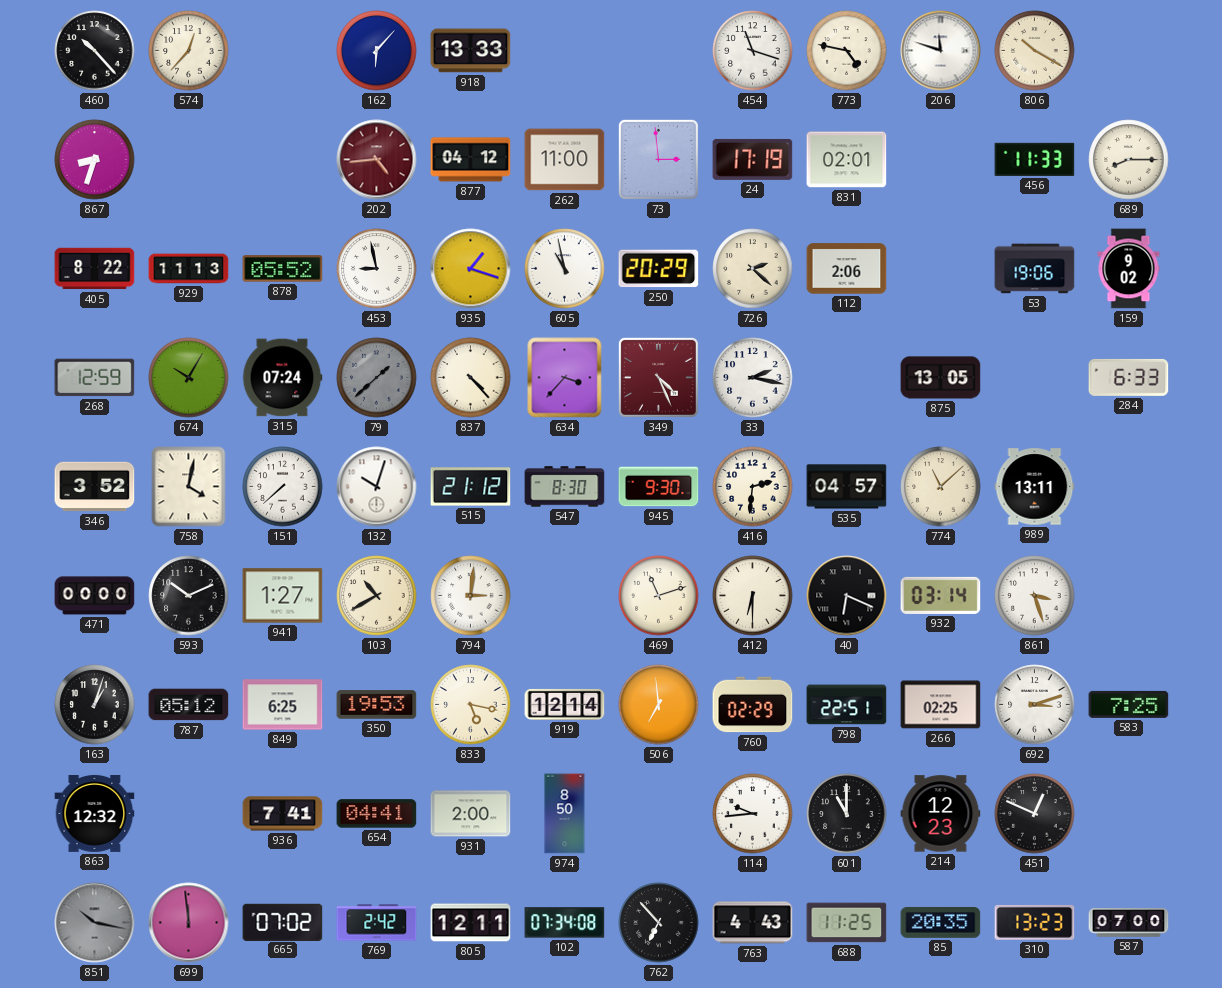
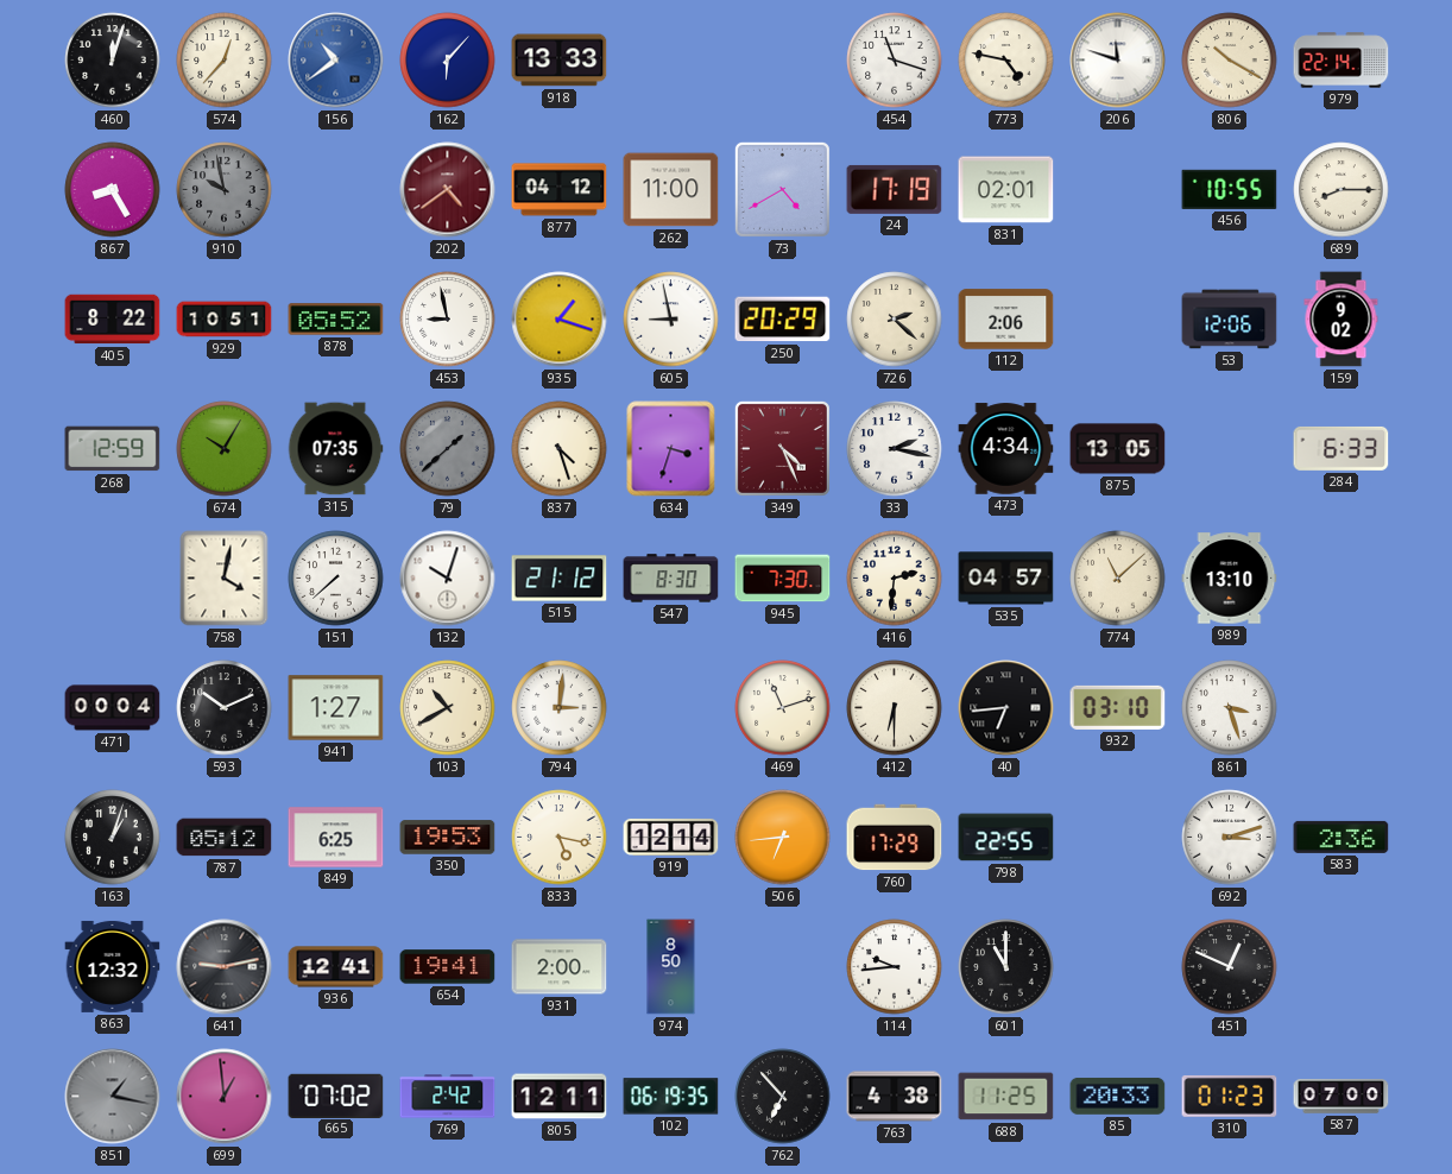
460: 10:23 -> 12:03
156: none -> 10:39
979: none -> 22:14
867: 8:33 -> 8:25
910: none -> 9:58
202: 4:44 -> 4:39
73: 2:59 -> 4:40
456: 11:33 -> 10:55
929: 11:13 -> 10:51
605: 10:58 -> 8:58
53: 19:06 -> 12:06
315: 07:24 -> 07:35
837: 4:23 -> 4:27
634: 3:37 -> 3:33
473: none -> 4:34
346: 3:52 -> none
945: 9:30 -> 7:30
989: 13:11 -> 13:10
471: 00:00 -> 00:04
40: 6:19 -> 6:44
932: 03:14 -> 03:10
506: 6:59 -> 6:44
760: 02:29 -> 17:29
798: 22:51 -> 22:55
266: 02:25 -> none
583: 7:25 -> 2:36
641: none -> 9:13
936: 7:41 -> 12:41
654: 04:41 -> 19:41
214: 12:23 -> none
851: 10:17 -> 1:17
699: 11:59 -> 12:59
102: 07:34 -> 06:19
763: 4:43 -> 4:38
85: 20:35 -> 20:33
310: 13:23 -> 01:23
